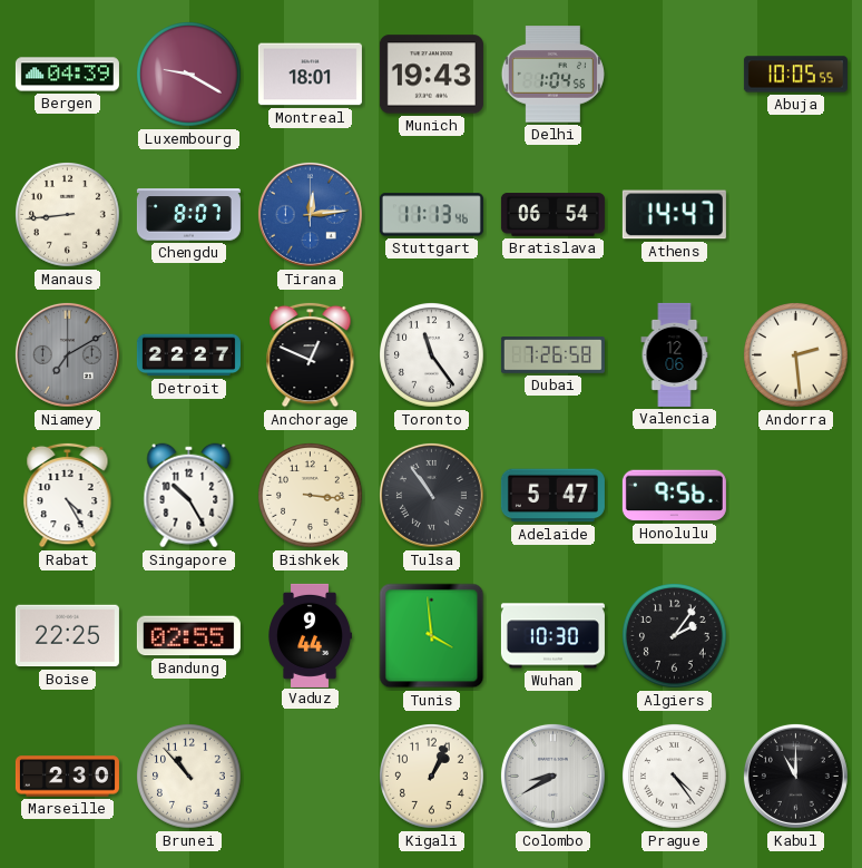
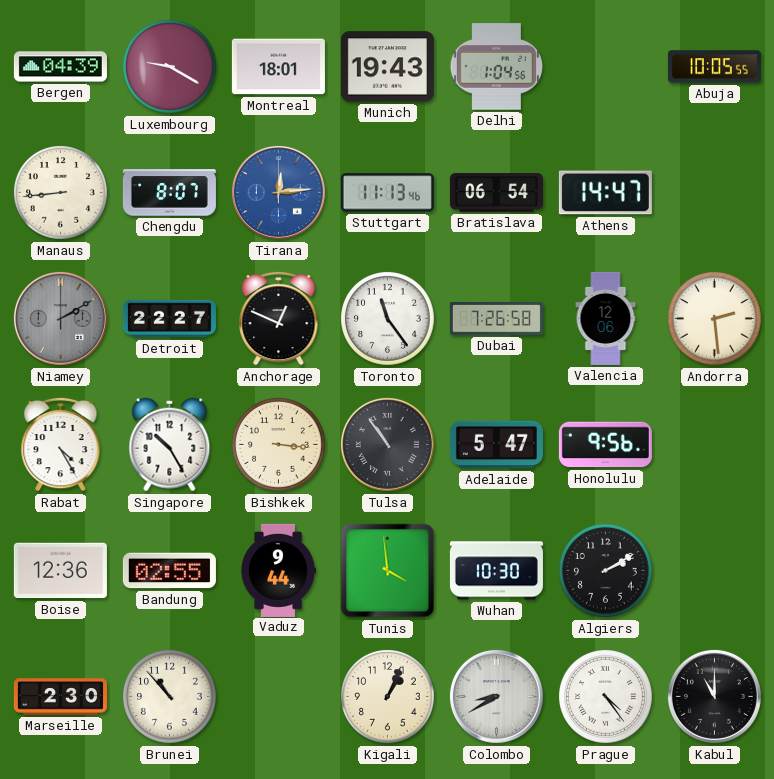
Niamey: 7:10 -> 2:10
Boise: 22:25 -> 12:36
Algiers: 2:06 -> 2:10
